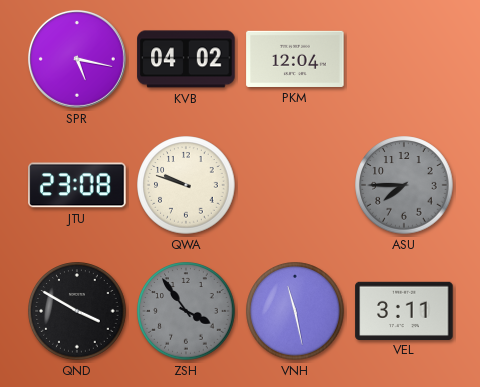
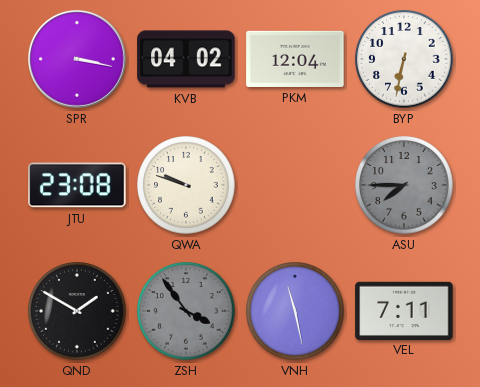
SPR: 5:17 -> 3:17
BYP: none -> 6:32
QND: 3:50 -> 1:50
VEL: 3:11 -> 7:11
